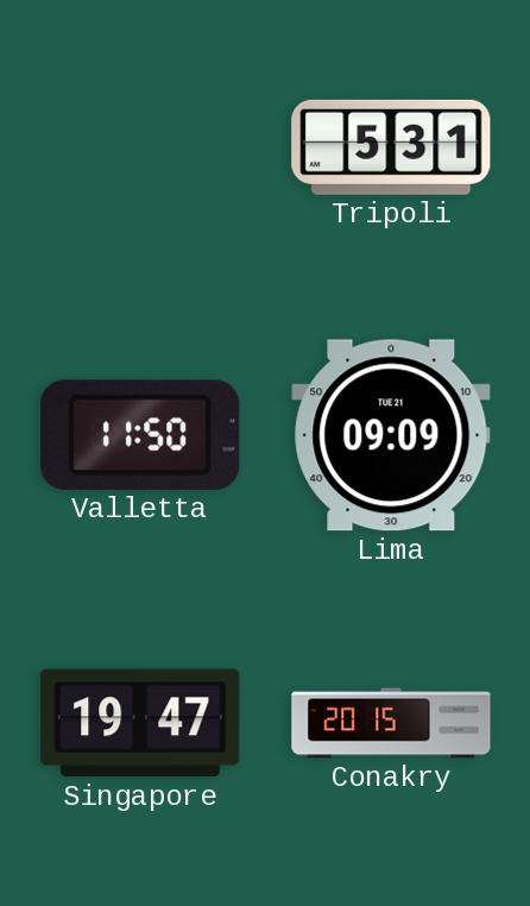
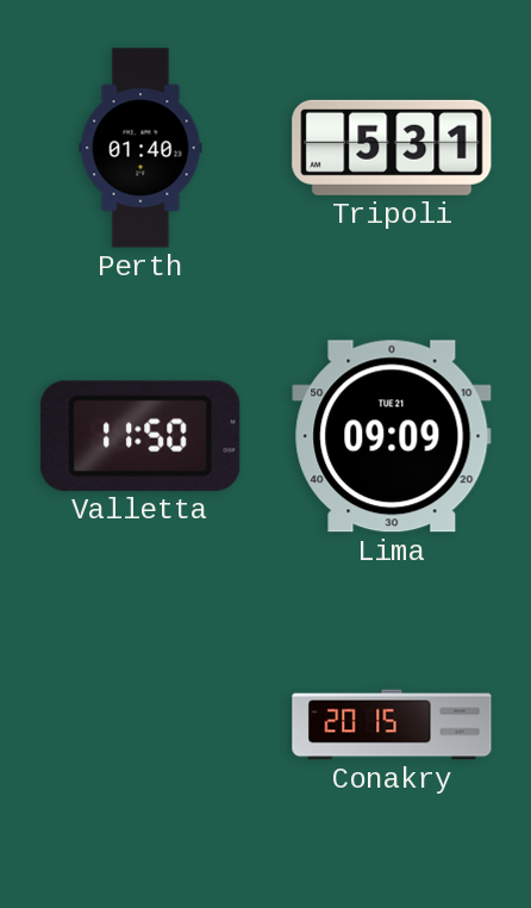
Perth: none -> 01:40
Singapore: 19:47 -> none
